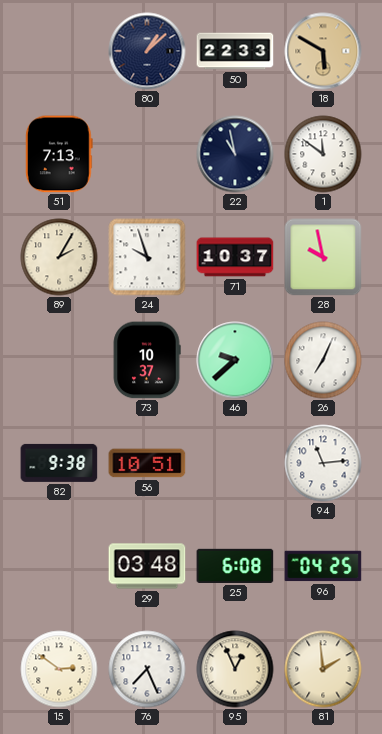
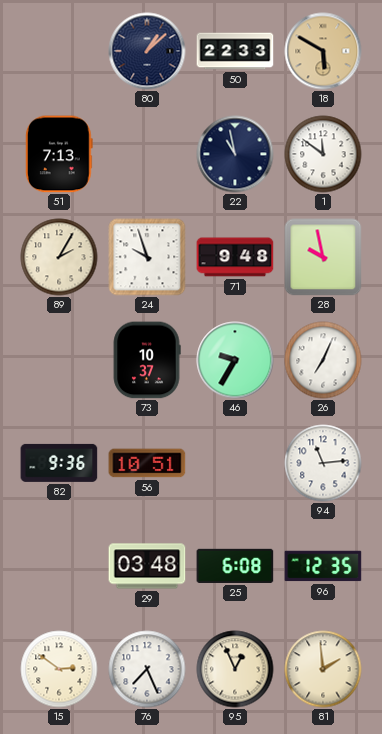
71: 10:37 -> 9:48
46: 9:38 -> 9:35
82: 9:38 -> 9:36
96: 04:25 -> 12:35
